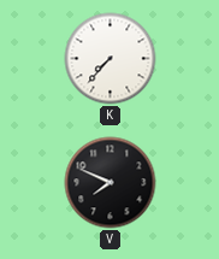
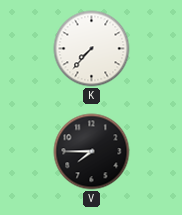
V: 7:49 -> 7:45
